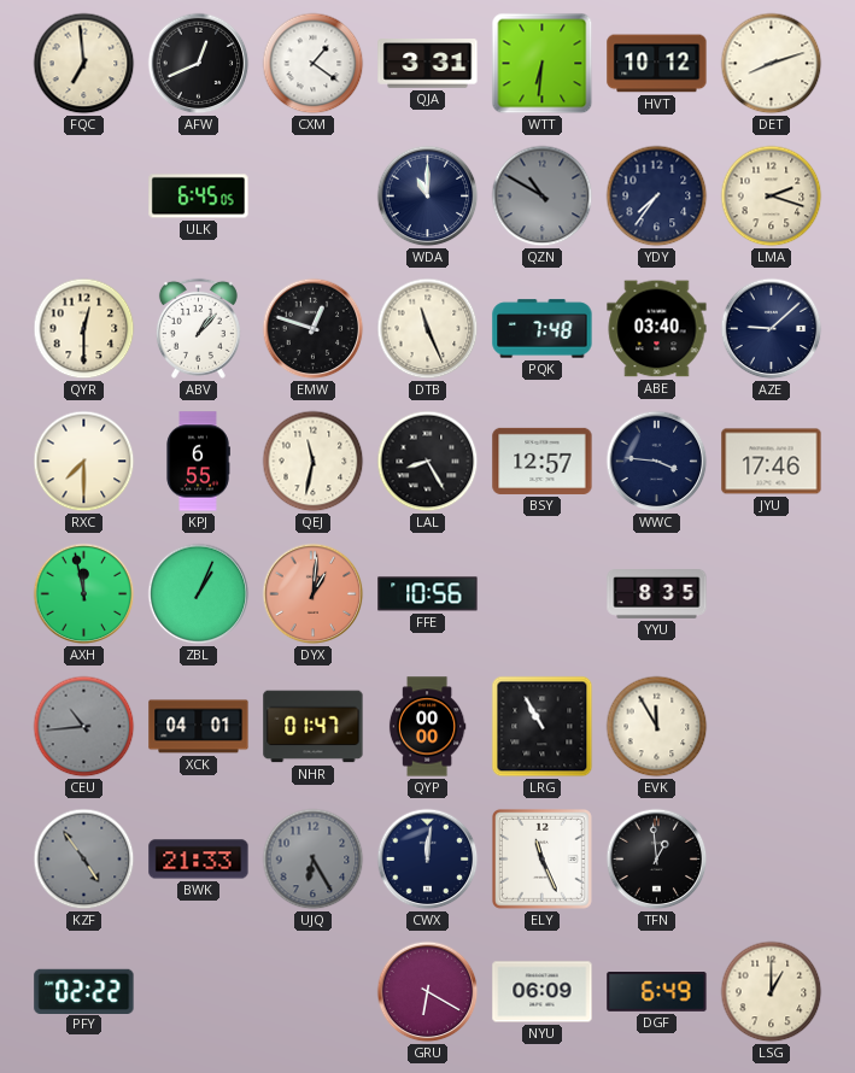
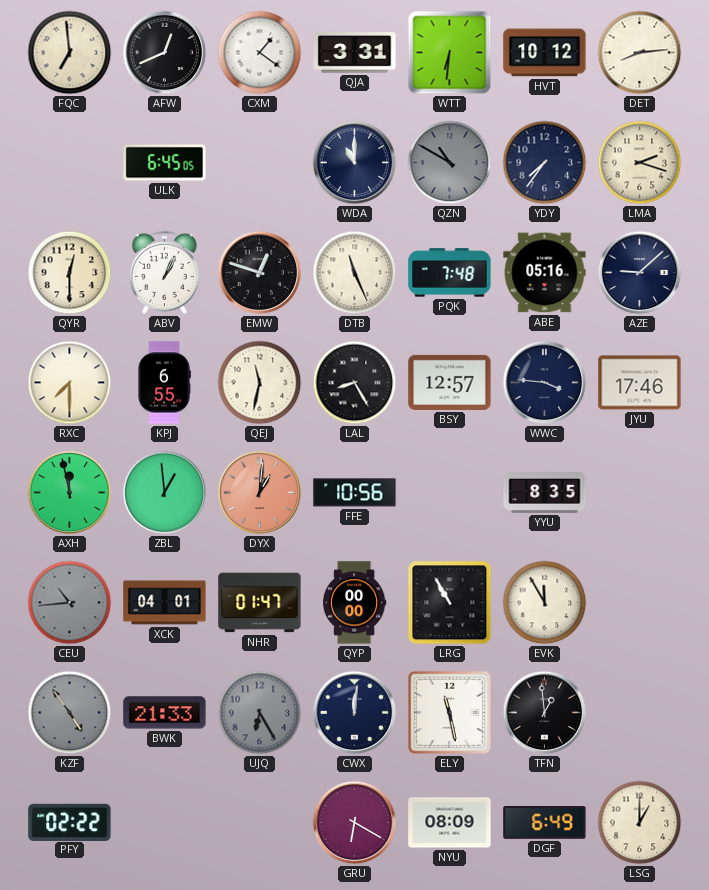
DET: 8:12 -> 8:14
ABV: 1:07 -> 1:04
ABE: 03:40 -> 05:16
ZBL: 1:04 -> 12:59
ELY: 11:26 -> 11:28
NYU: 06:09 -> 08:09
